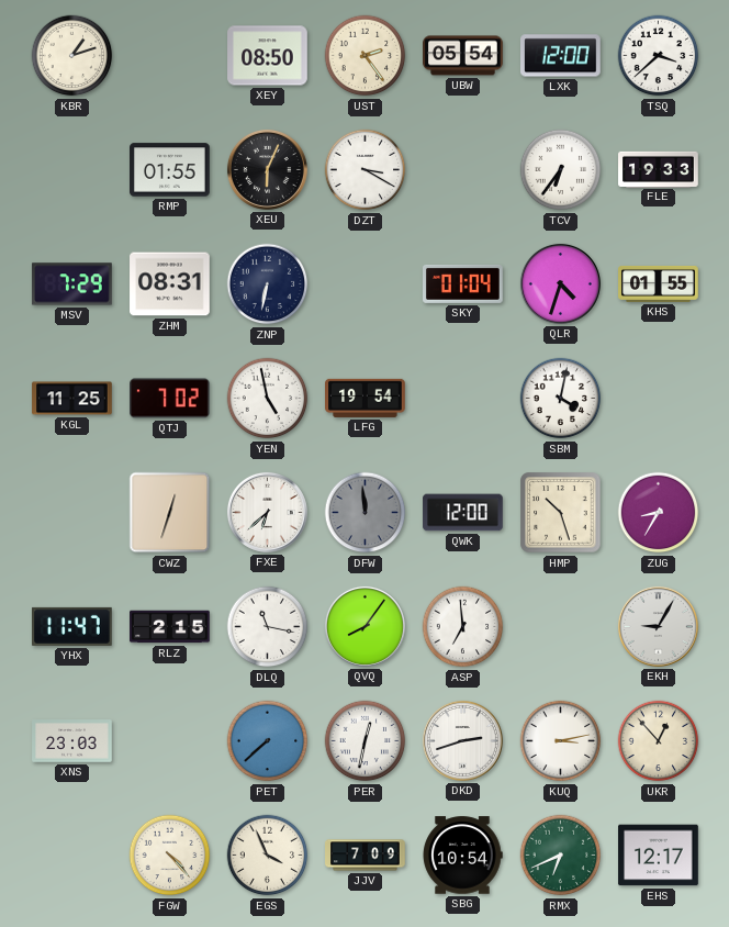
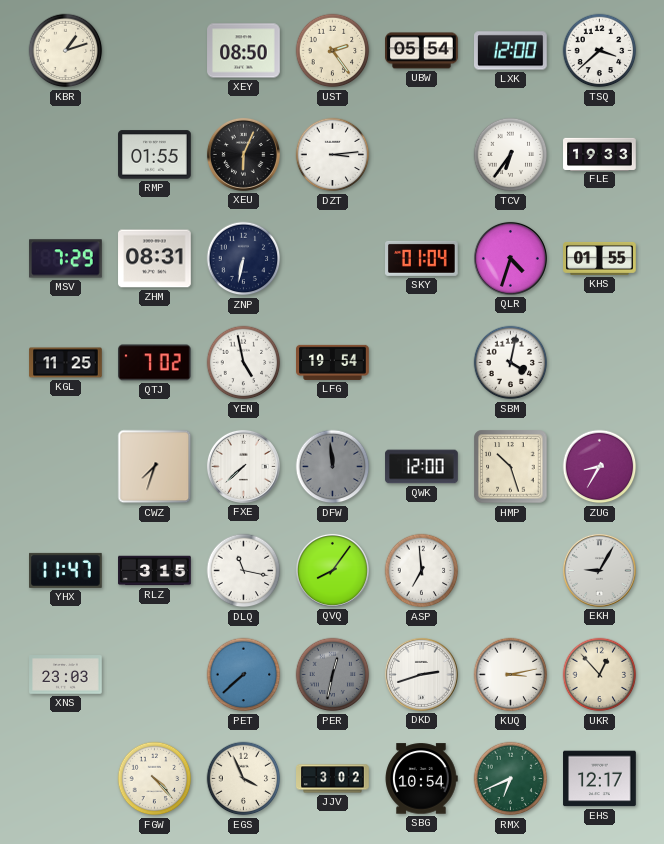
DZT: 3:20 -> 3:14
CWZ: 12:33 -> 7:33
FXE: 6:38 -> 7:38
RLZ: 2:15 -> 3:15
PER dial: white -> grey
JJV: 7:09 -> 3:02
